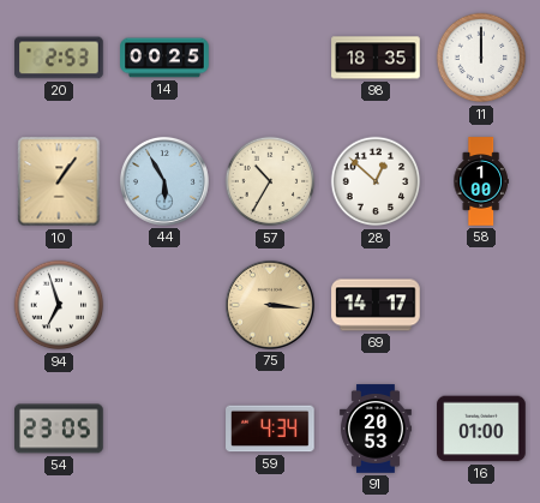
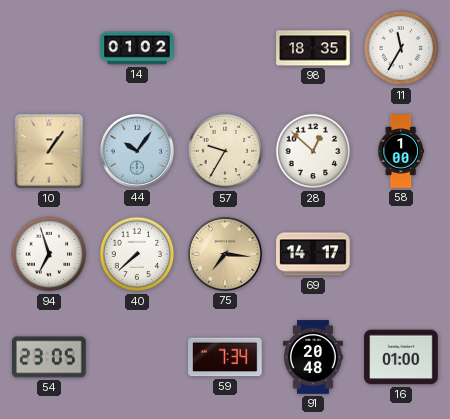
20: 2:53 -> none
14: 00:25 -> 01:02
11: 12:00 -> 11:35
44: 5:55 -> 10:06
57: 10:35 -> 9:35
40: none -> 7:38
75: 3:16 -> 7:16
59: 4:34 -> 7:34
91: 20:53 -> 20:48
